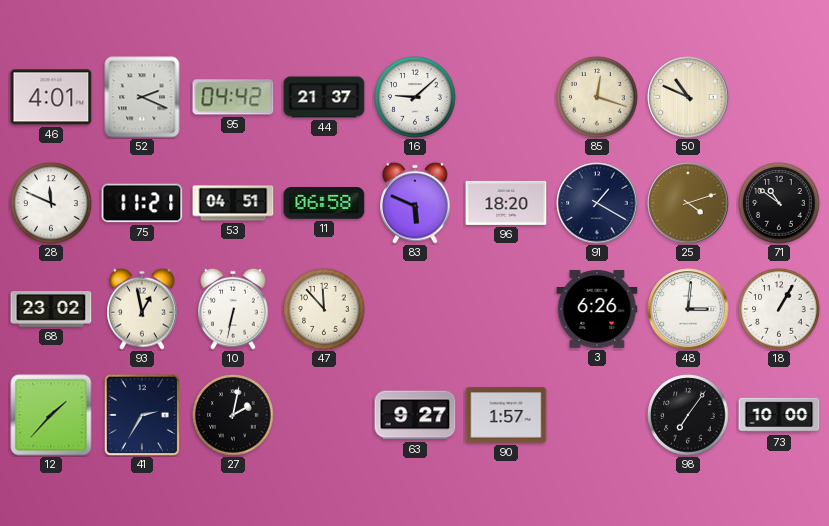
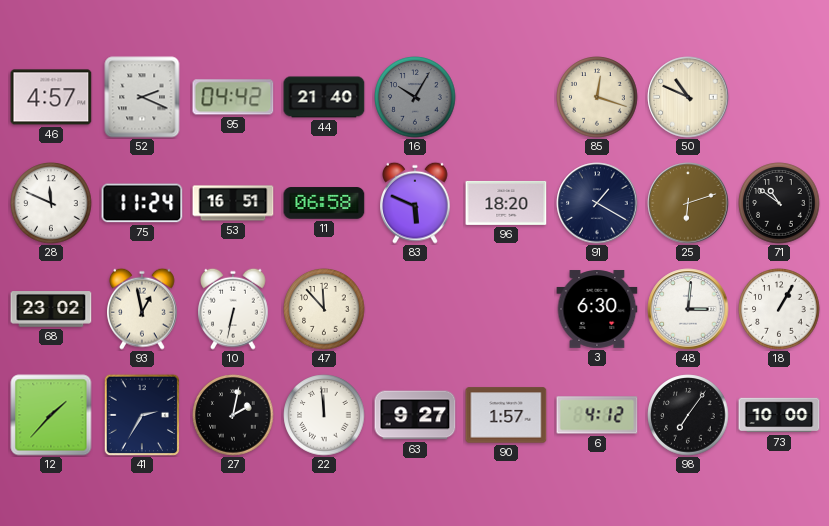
46: 4:01 -> 4:57
44: 21:37 -> 21:40
16: 9:08 -> 10:05
16 dial: white -> grey
75: 11:21 -> 11:24
53: 04:51 -> 16:51
25: 4:12 -> 6:12
3: 6:26 -> 6:30
22: none -> 11:59
6: none -> 4:12
